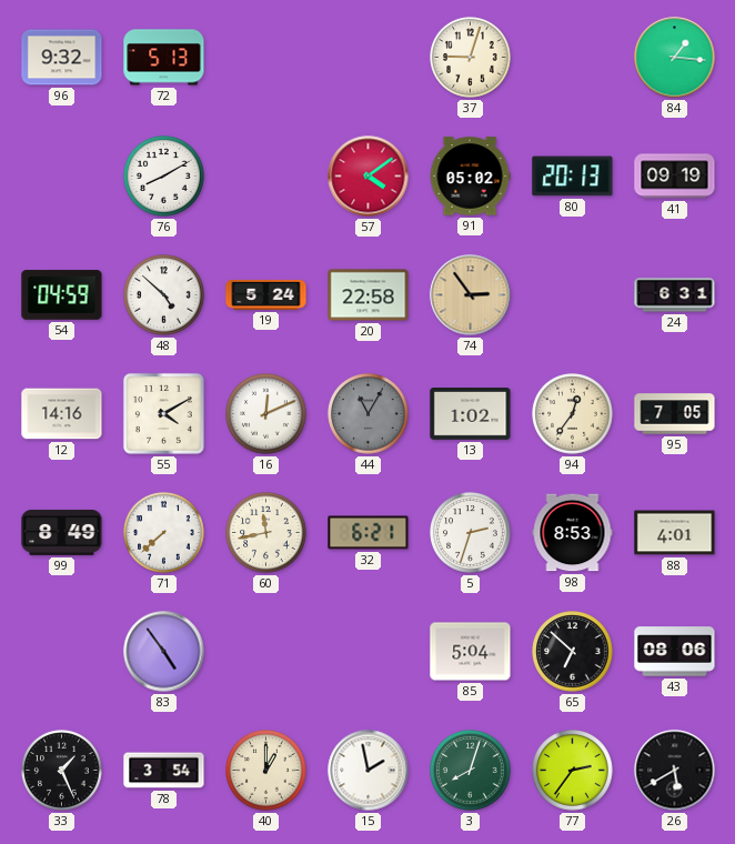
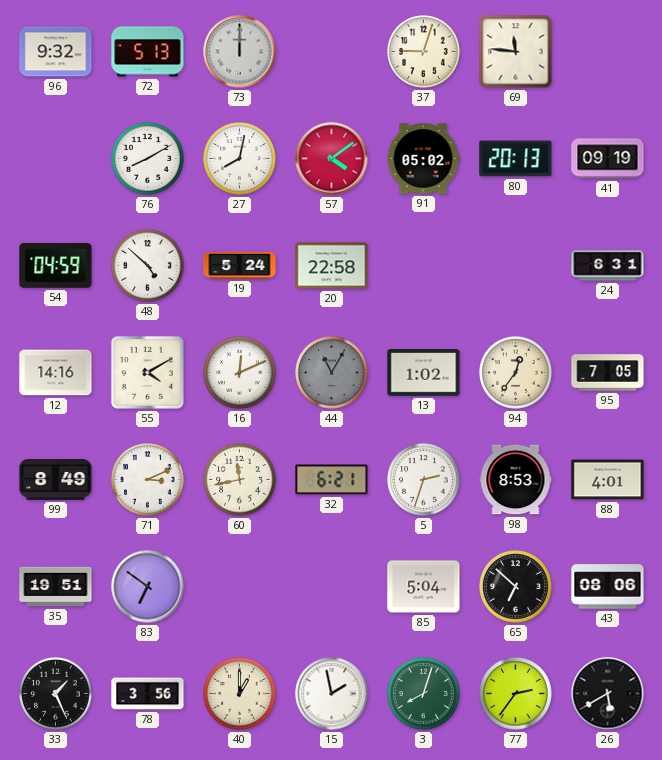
73: none -> 12:00
69: none -> 11:46
84: 1:16 -> none
27: none -> 8:02
74: 2:54 -> none
71: 7:38 -> 3:11
35: none -> 19:51
83: 4:54 -> 6:51
78: 3:54 -> 3:56
